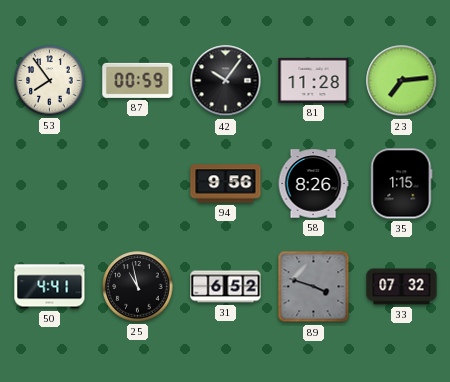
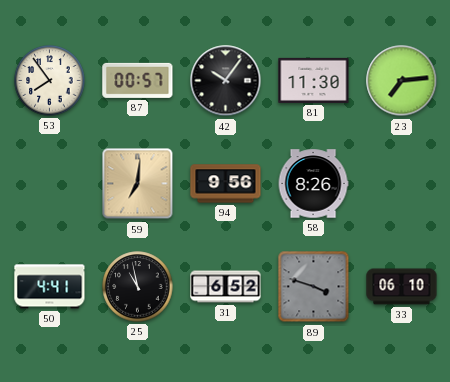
87: 00:59 -> 00:57
81: 11:28 -> 11:30
59: none -> 7:01
35: 1:15 -> none
33: 07:32 -> 06:10
